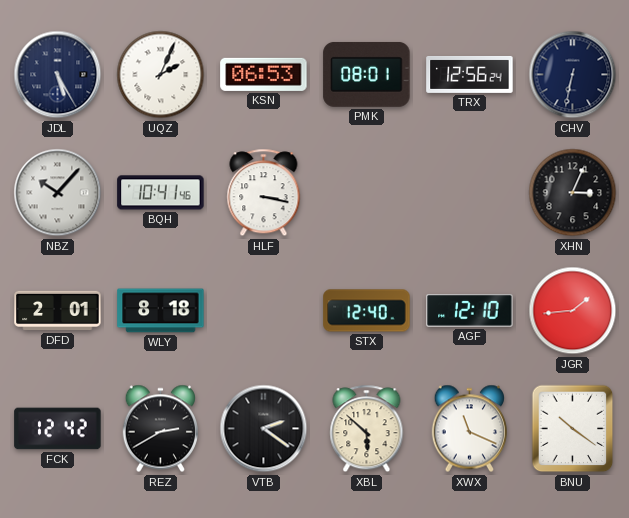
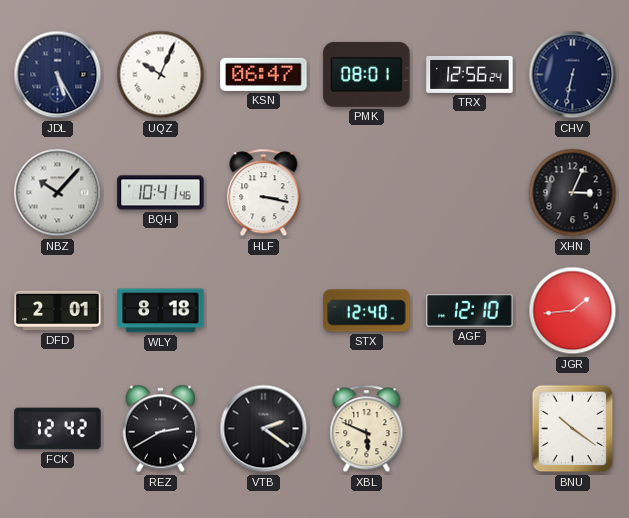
UQZ: 2:04 -> 10:04
KSN: 06:53 -> 06:47
XBL: 5:52 -> 5:49
XWX: 11:19 -> none
